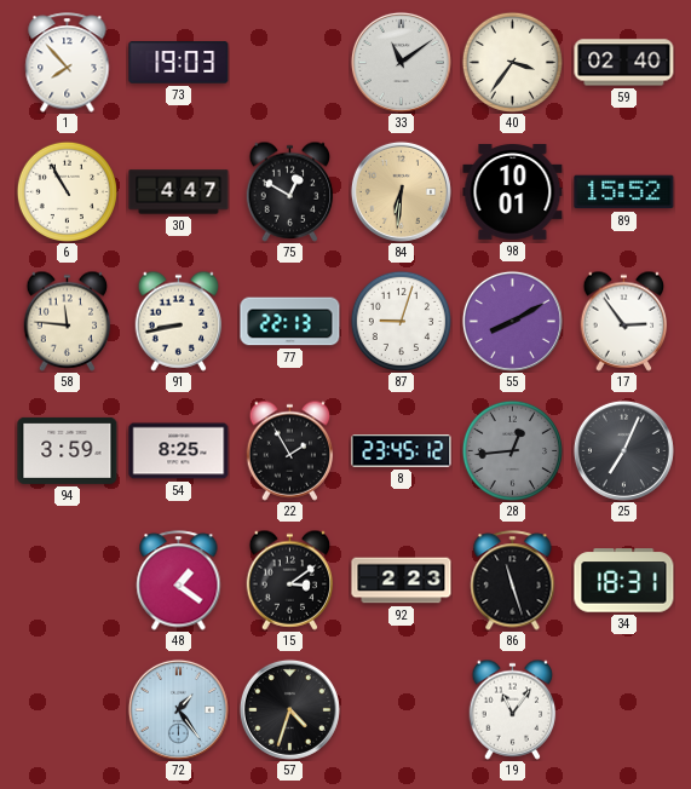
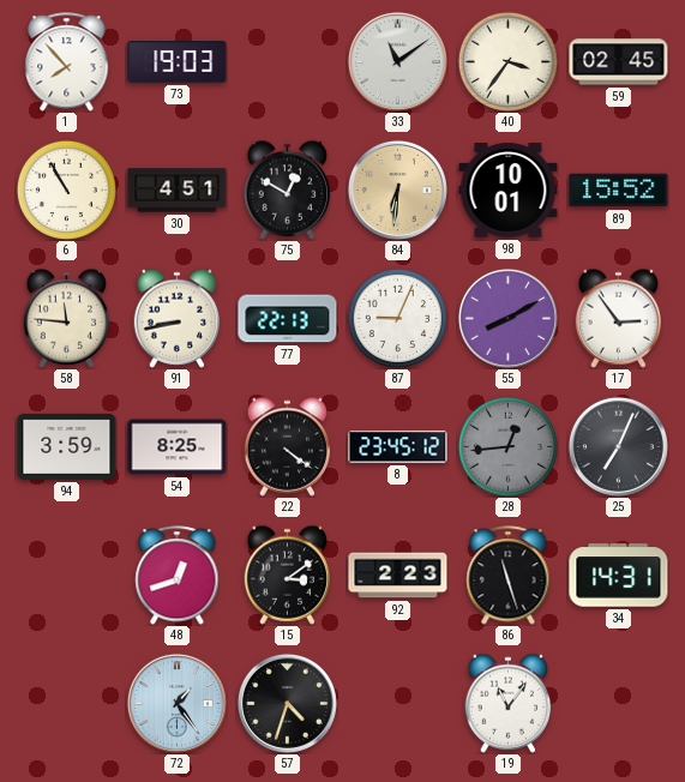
59: 02:40 -> 02:45
30: 4:47 -> 4:51
87: 9:03 -> 9:04
22: 1:55 -> 4:21
48: 1:21 -> 12:42
34: 18:31 -> 14:31
